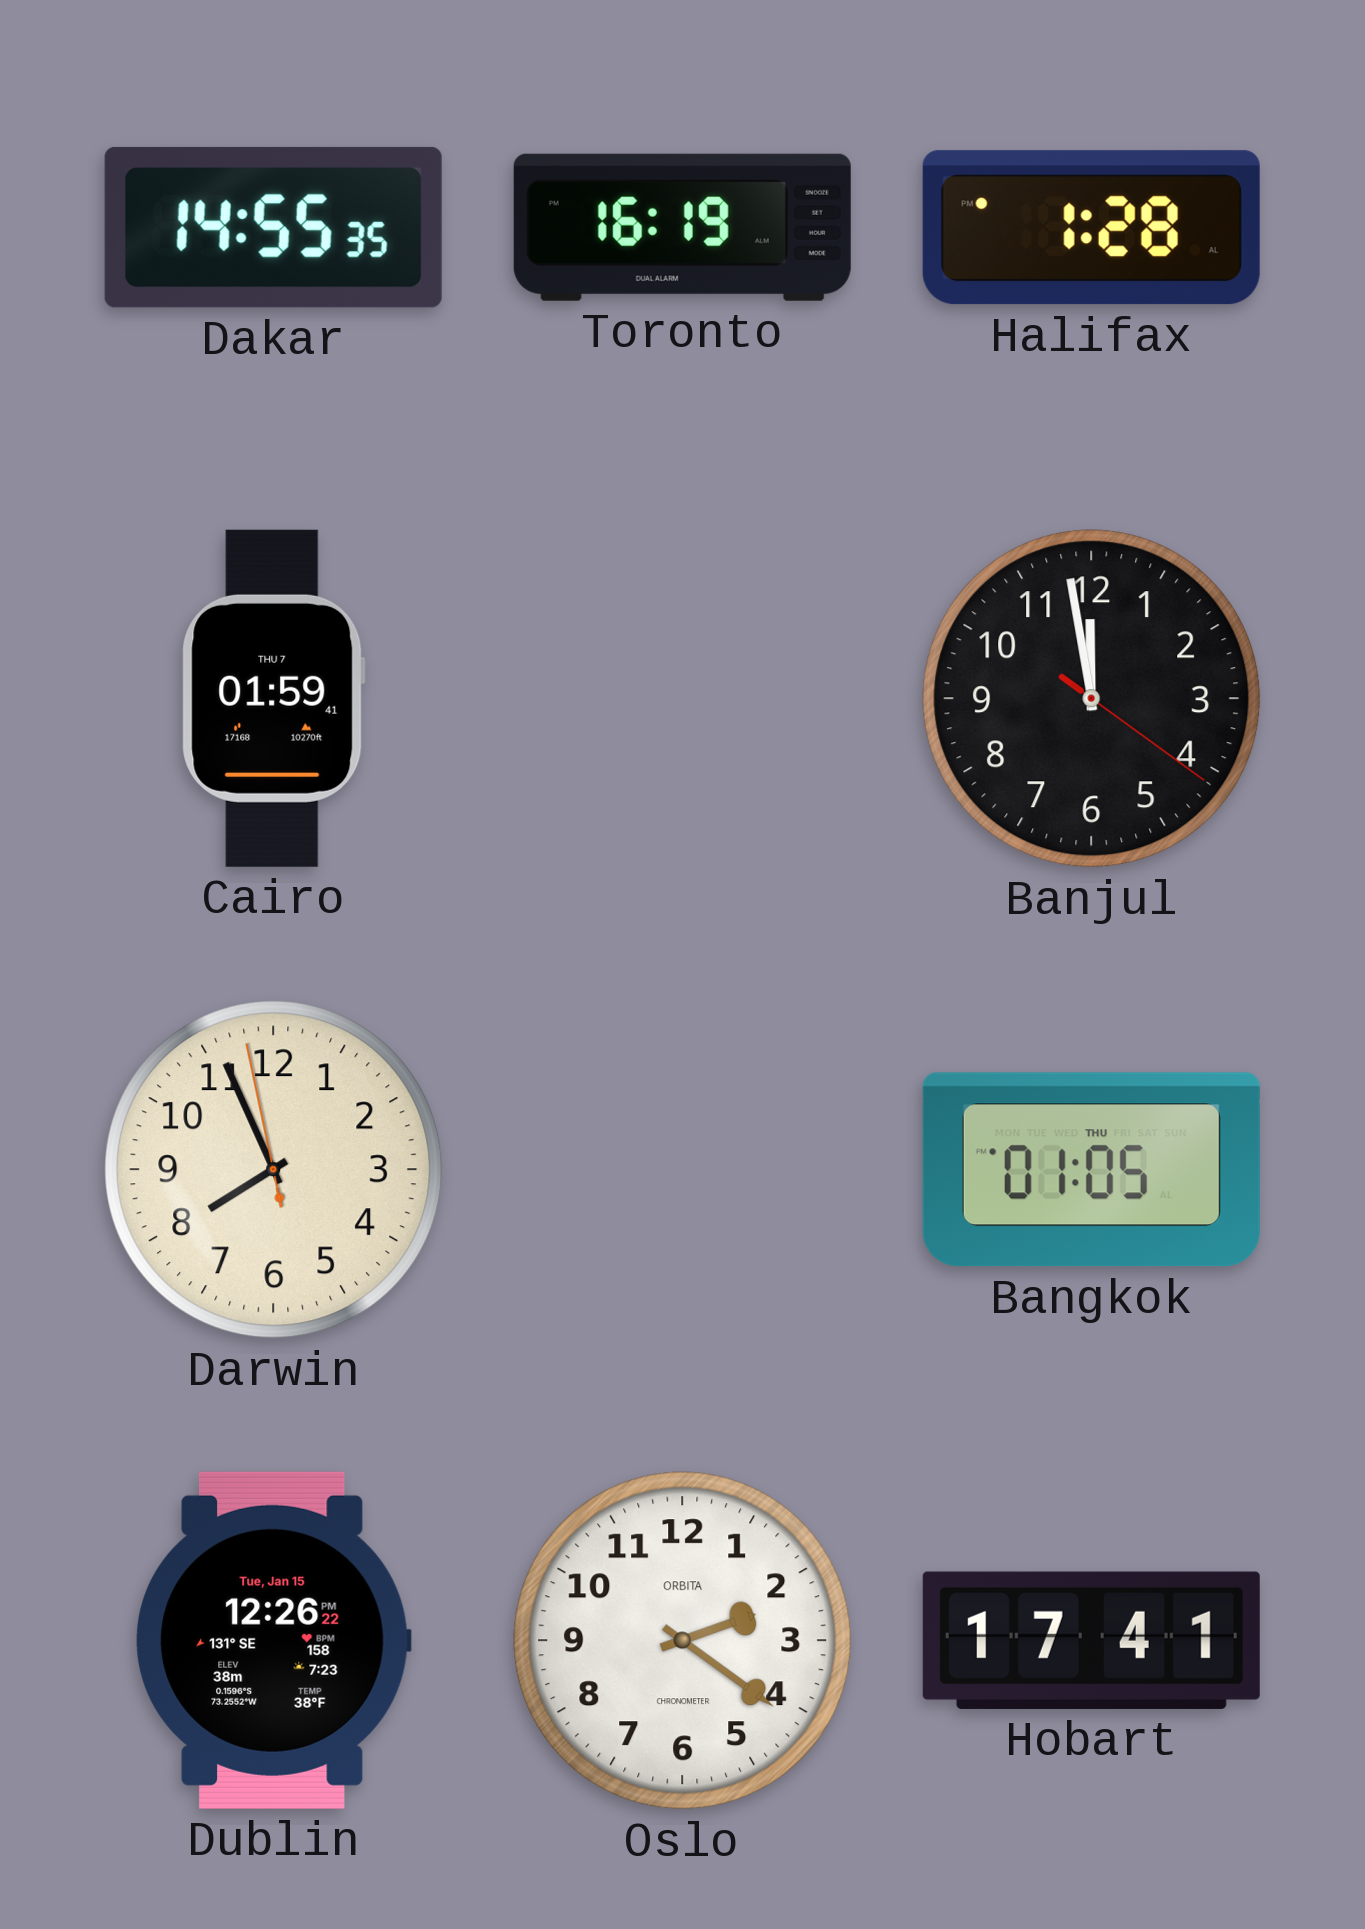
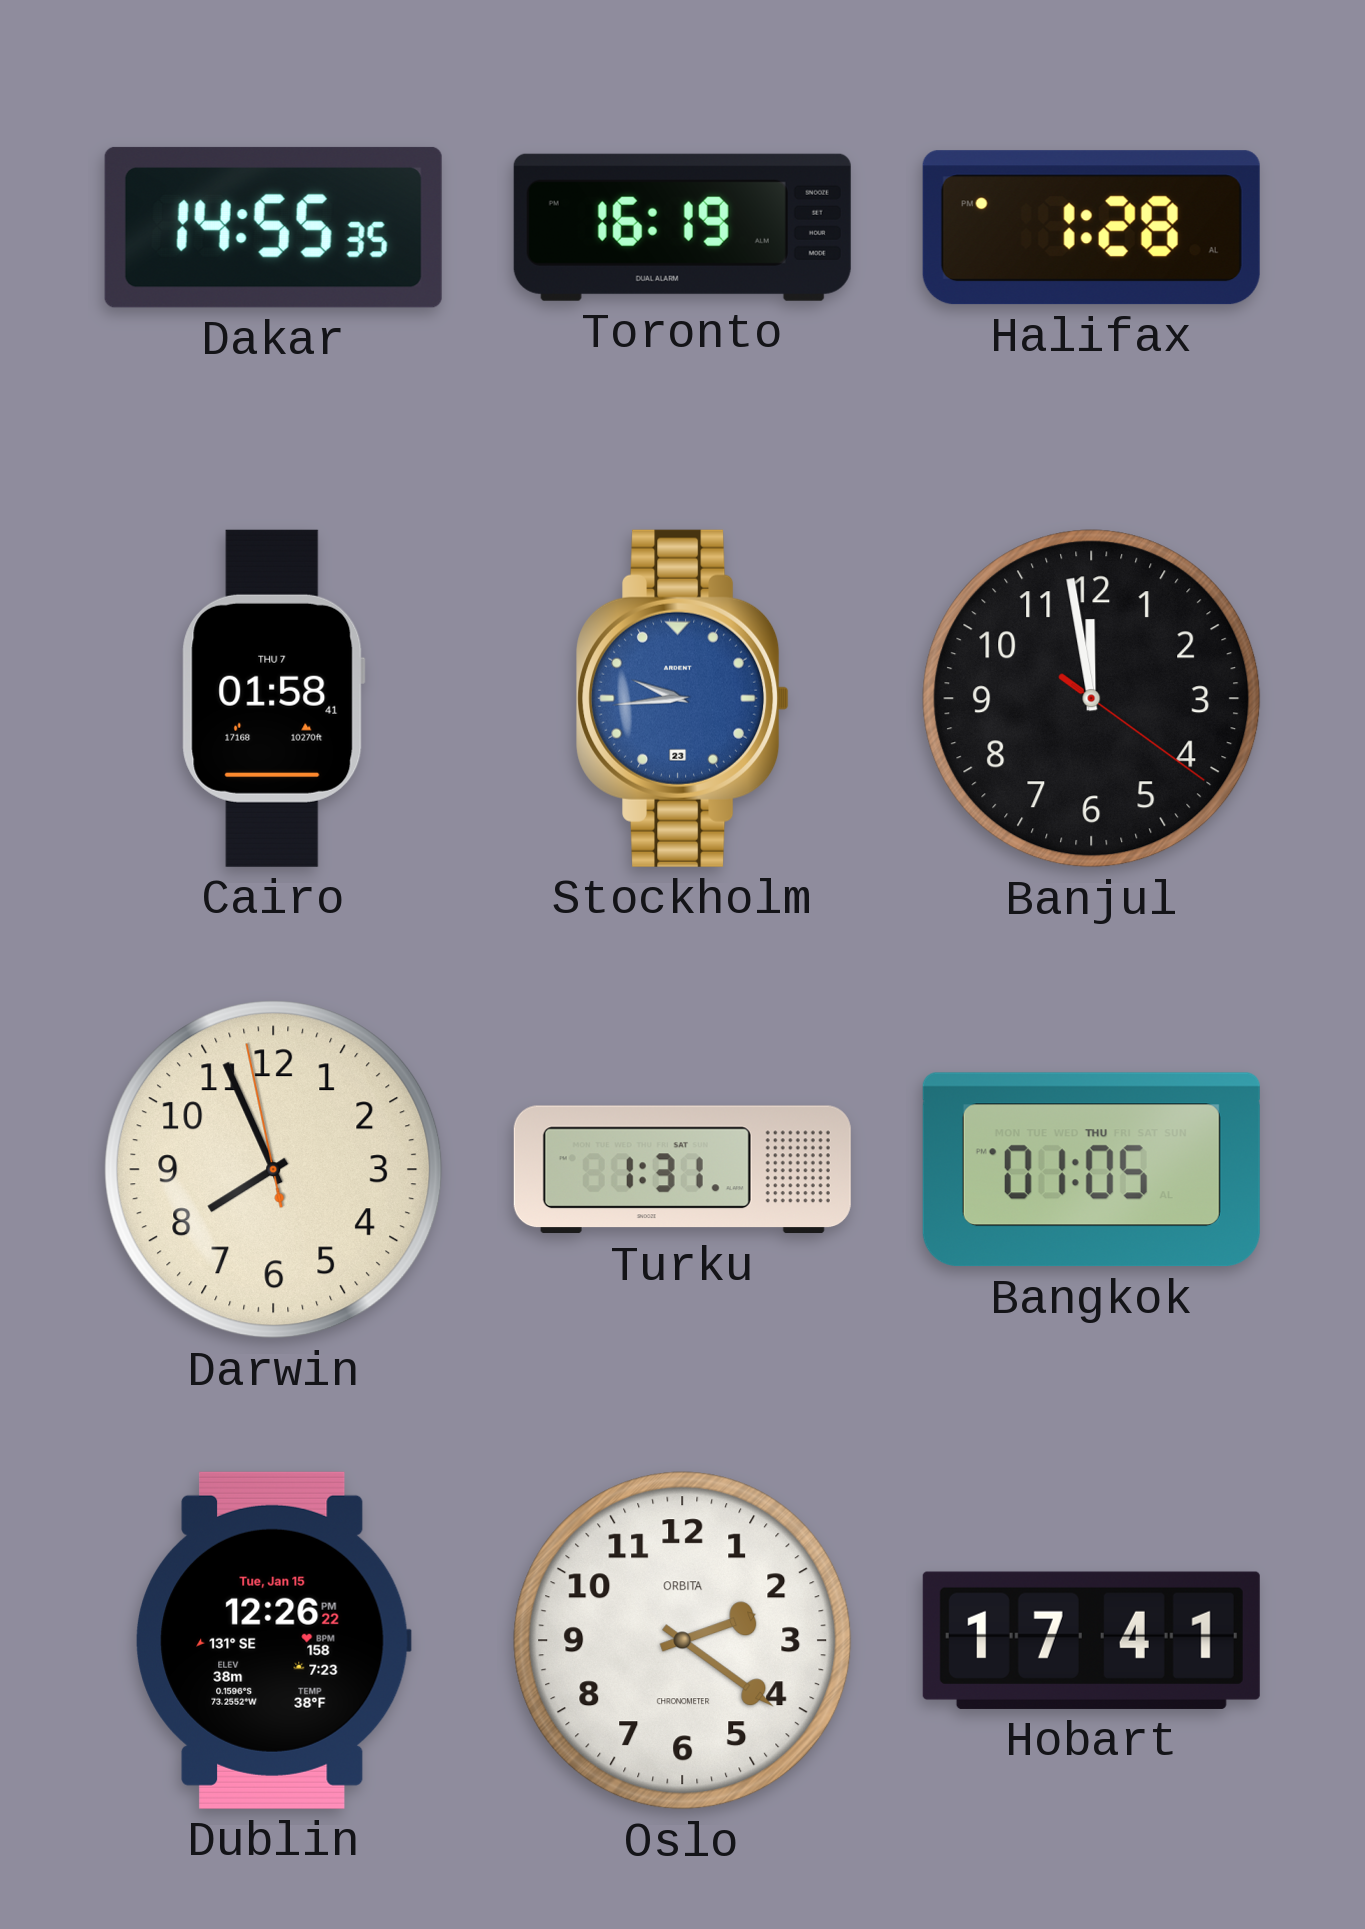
Cairo: 01:59 -> 01:58
Stockholm: none -> 9:44
Turku: none -> 1:31
